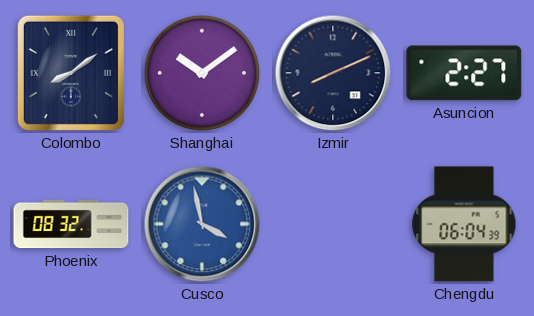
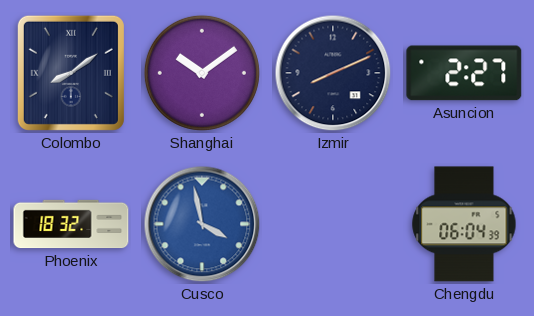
Phoenix: 08:32 -> 18:32
